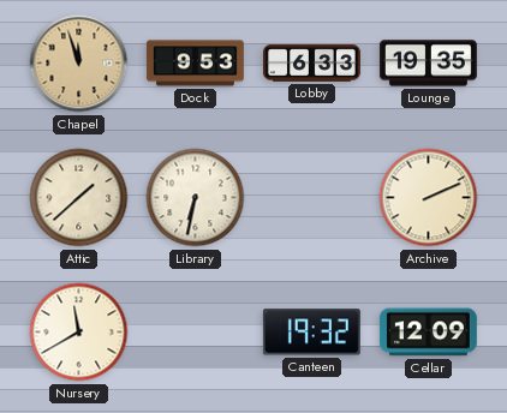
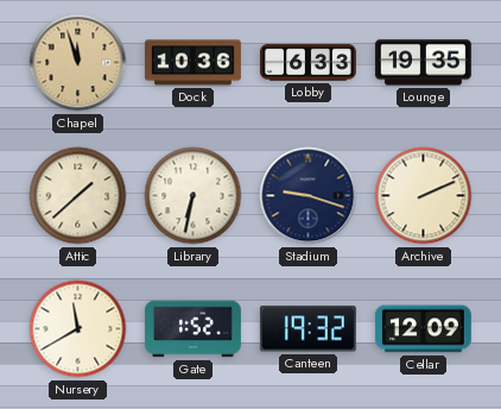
Dock: 9:53 -> 10:36
Stadium: none -> 9:18
Gate: none -> 1:52
